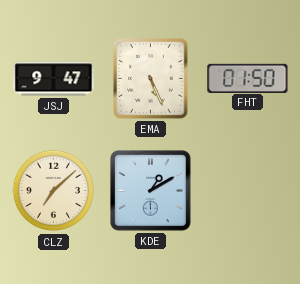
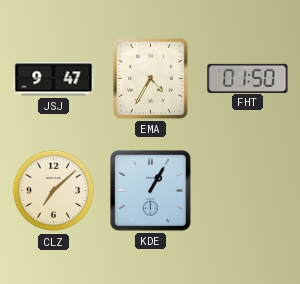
EMA: 5:26 -> 4:35
KDE: 1:10 -> 1:05
